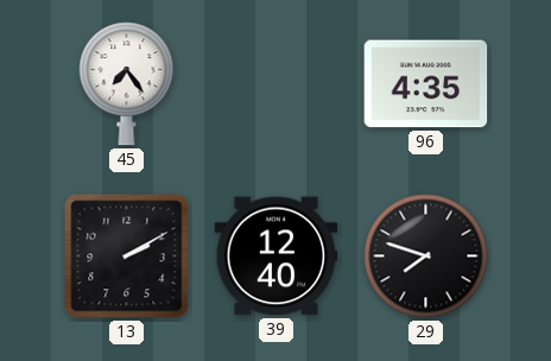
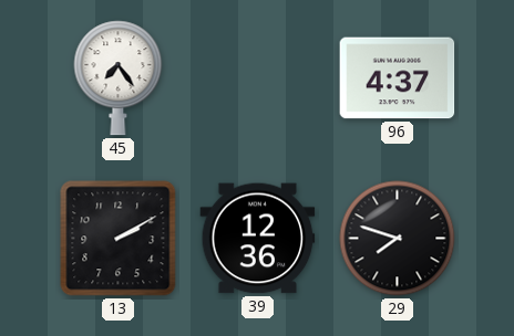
96: 4:35 -> 4:37
39: 12:40 -> 12:36
